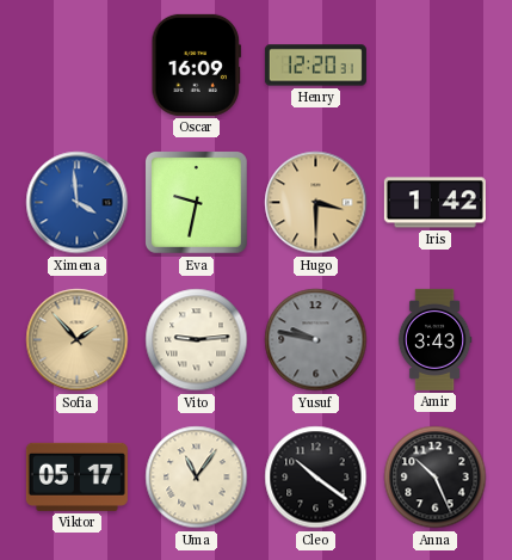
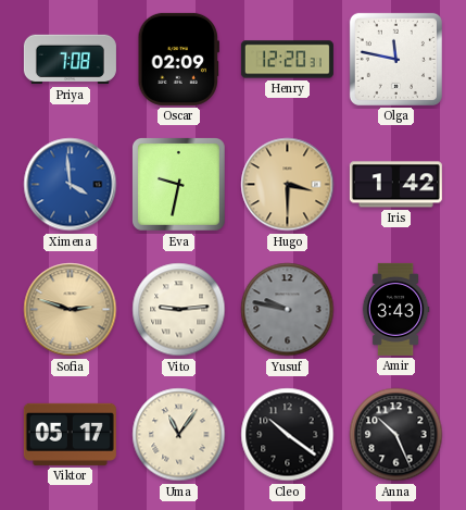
Priya: none -> 7:08
Oscar: 16:09 -> 02:09
Olga: none -> 11:47
Sofia: 1:53 -> 2:48
